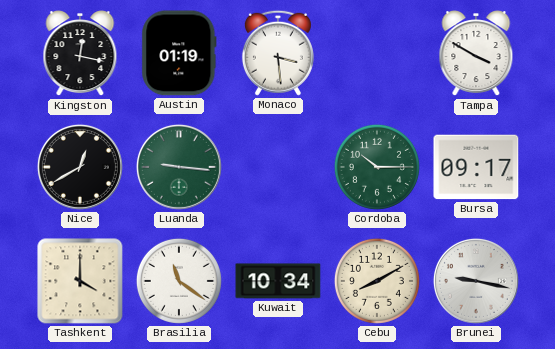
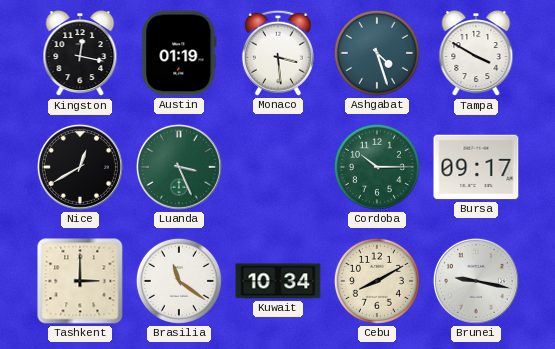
Ashgabat: none -> 4:27
Luanda: 9:16 -> 3:26
Tashkent: 4:00 -> 3:00
